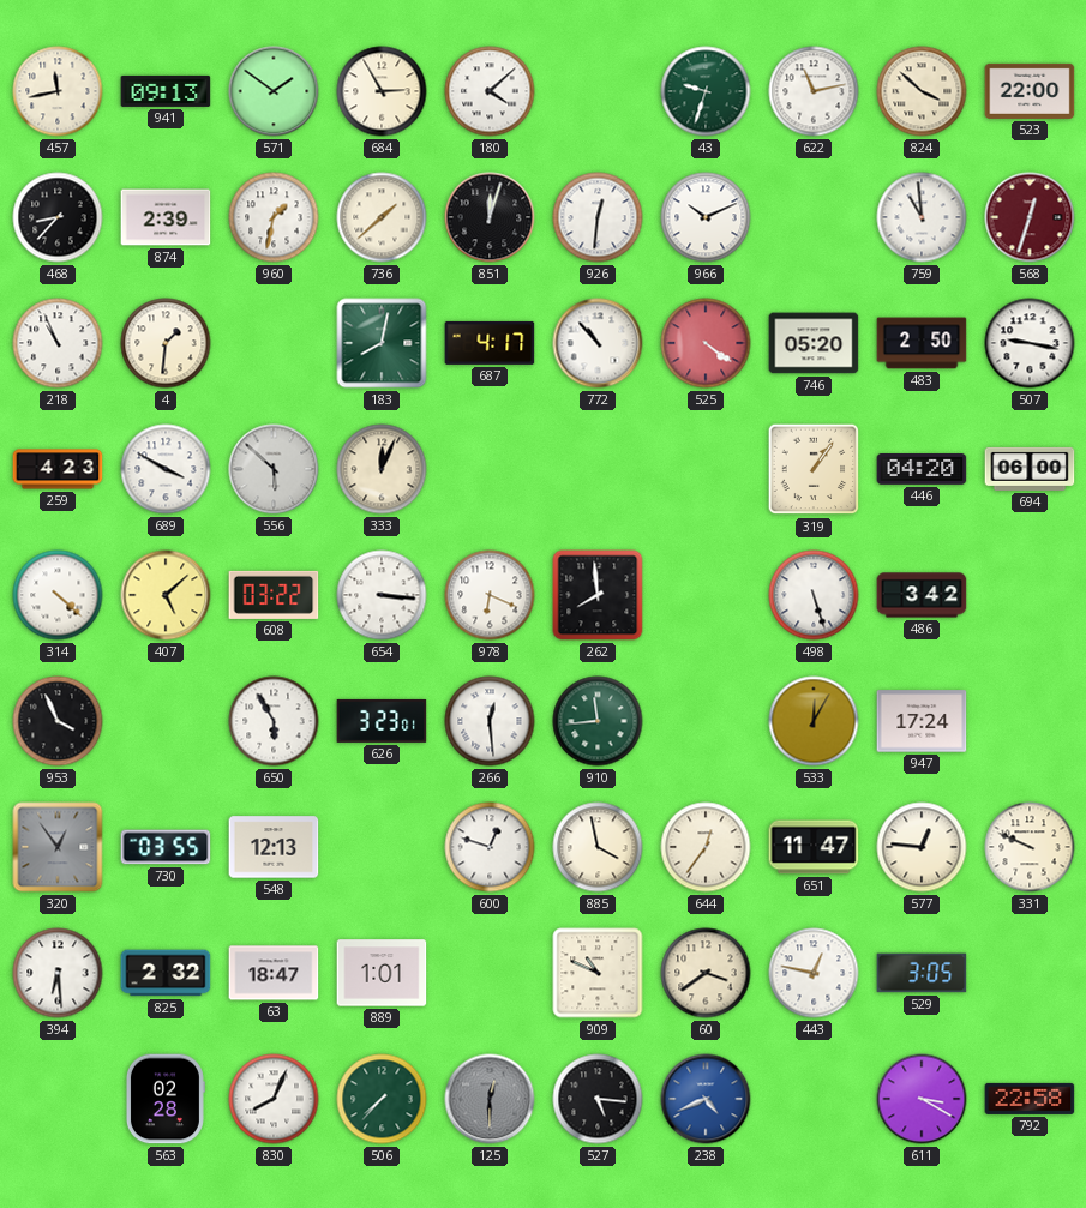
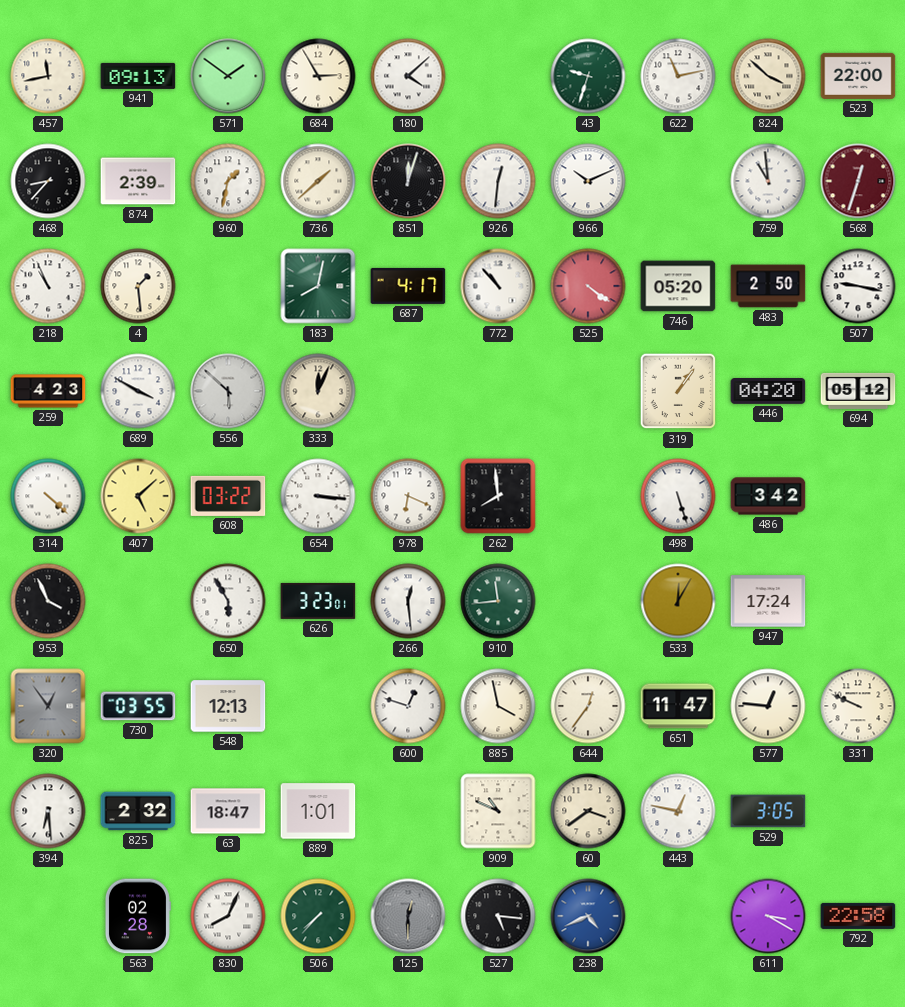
4: 1:31 -> 1:29
694: 06:00 -> 05:12
